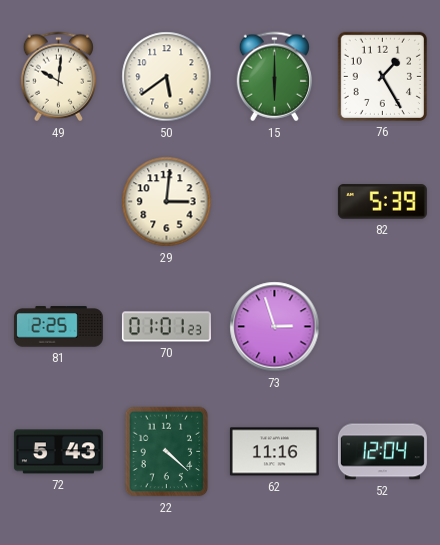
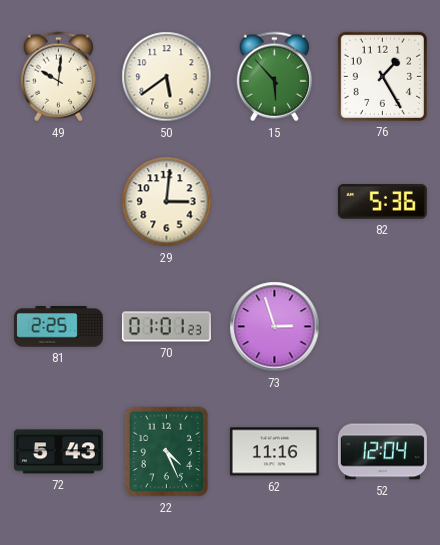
15: 6:00 -> 5:53
82: 5:39 -> 5:36
22: 4:22 -> 4:26
